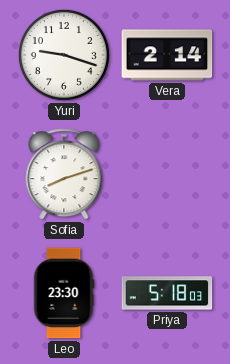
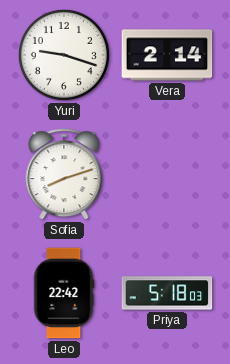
Leo: 23:30 -> 22:42
